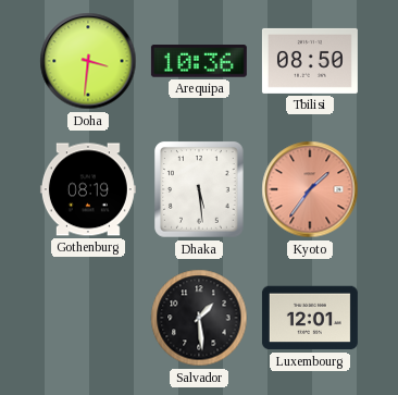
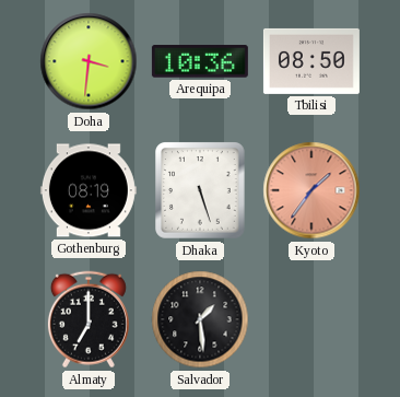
Dhaka: 5:29 -> 5:27
Almaty: none -> 7:00
Luxembourg: 12:01 -> none
